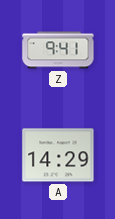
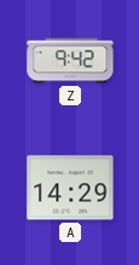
Z: 9:41 -> 9:42
